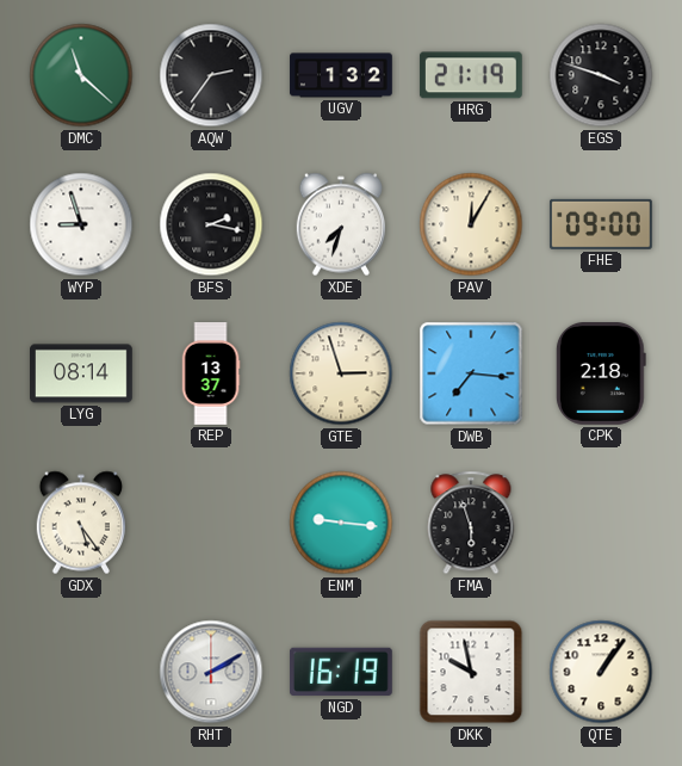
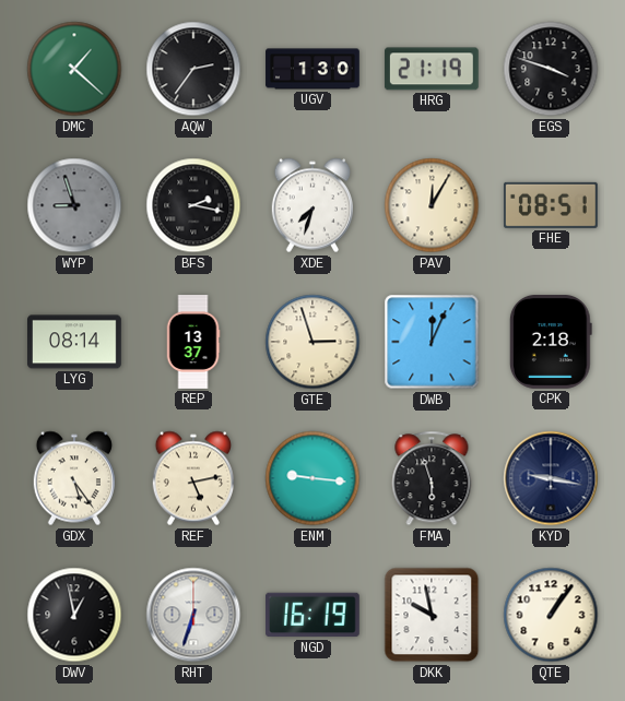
DMC: 11:22 -> 1:22
UGV: 1:32 -> 1:30
WYP dial: white -> grey
FHE: 09:00 -> 08:51
DWB: 7:16 -> 12:04
REF: none -> 5:13
KYD: none -> 9:17
DWV: none -> 12:58
RHT: 2:10 -> 6:33
